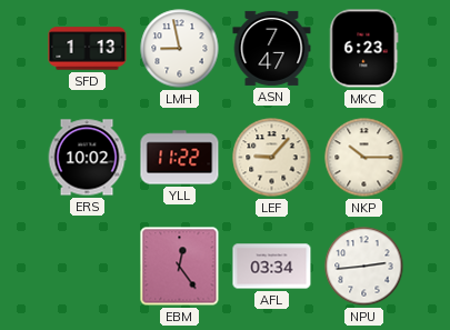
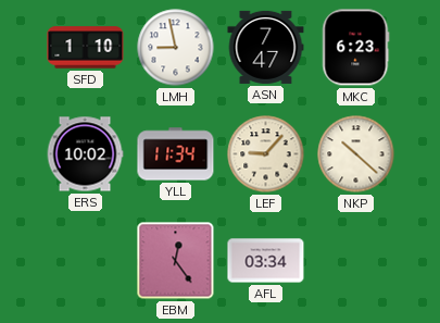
SFD: 1:13 -> 1:10
YLL: 11:22 -> 11:34
NKP: 10:15 -> 10:22
NPU: 2:44 -> none
